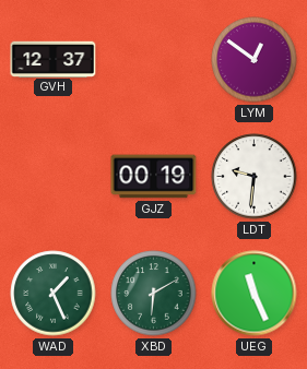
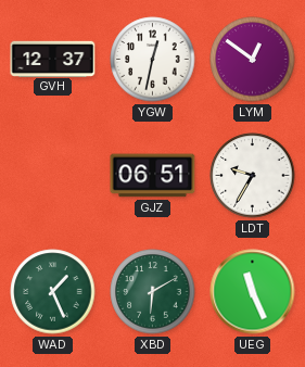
YGW: none -> 12:32
GJZ: 00:19 -> 06:51
LDT: 9:31 -> 9:35
